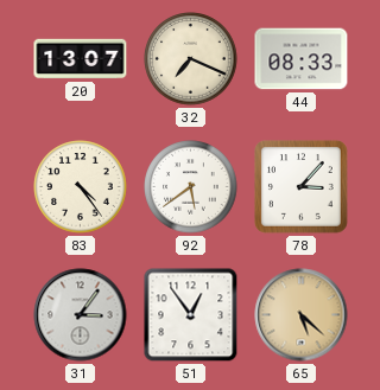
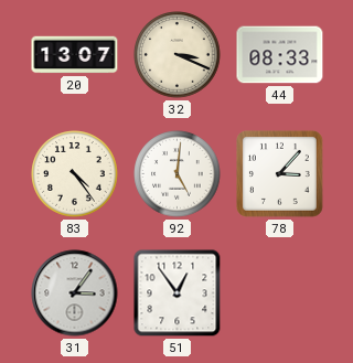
32: 7:19 -> 3:19
92: 5:39 -> 5:01
65: 5:22 -> none
